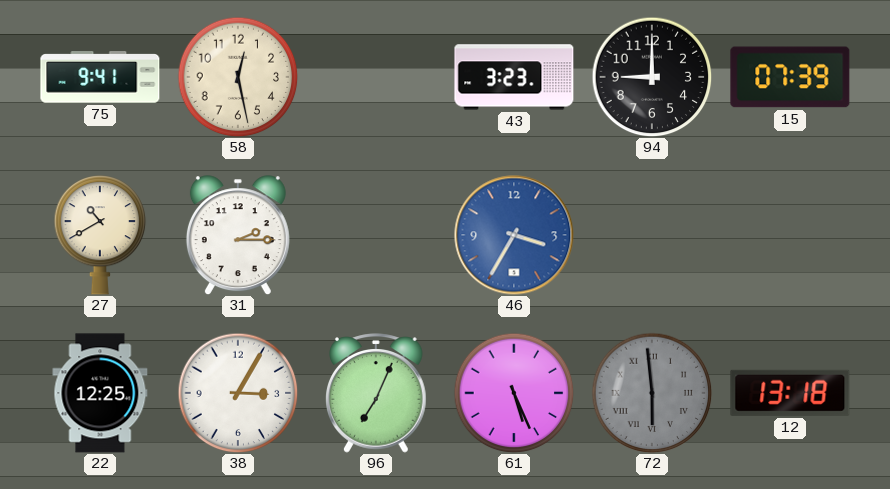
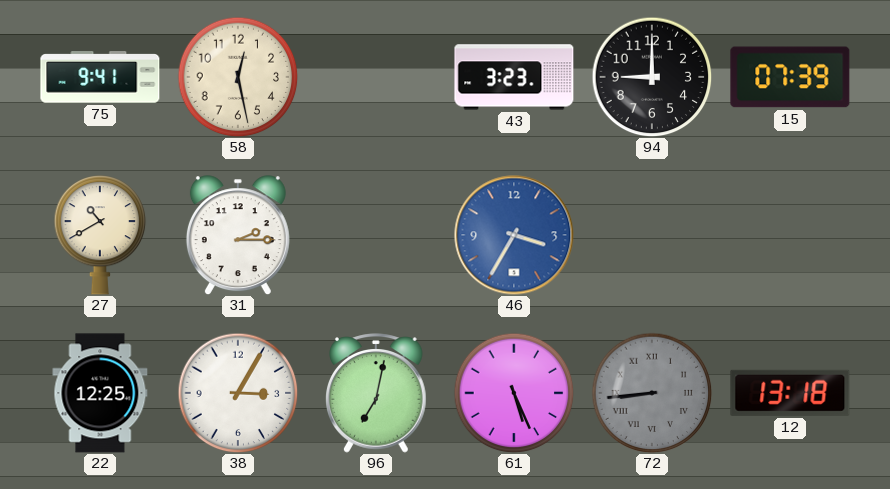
96: 7:04 -> 7:02
72: 5:59 -> 8:44
